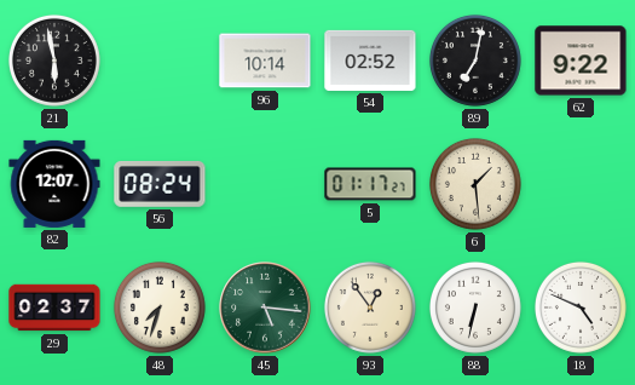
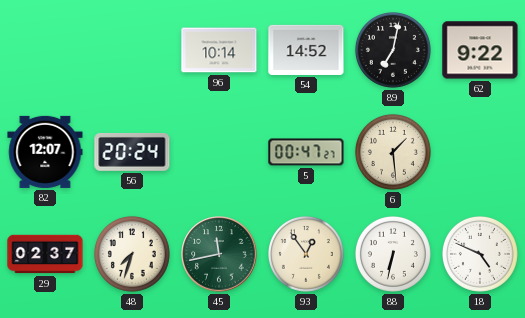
21: 5:58 -> none
54: 02:52 -> 14:52
56: 08:24 -> 20:24
5: 01:17 -> 00:47
45: 5:16 -> 11:43
